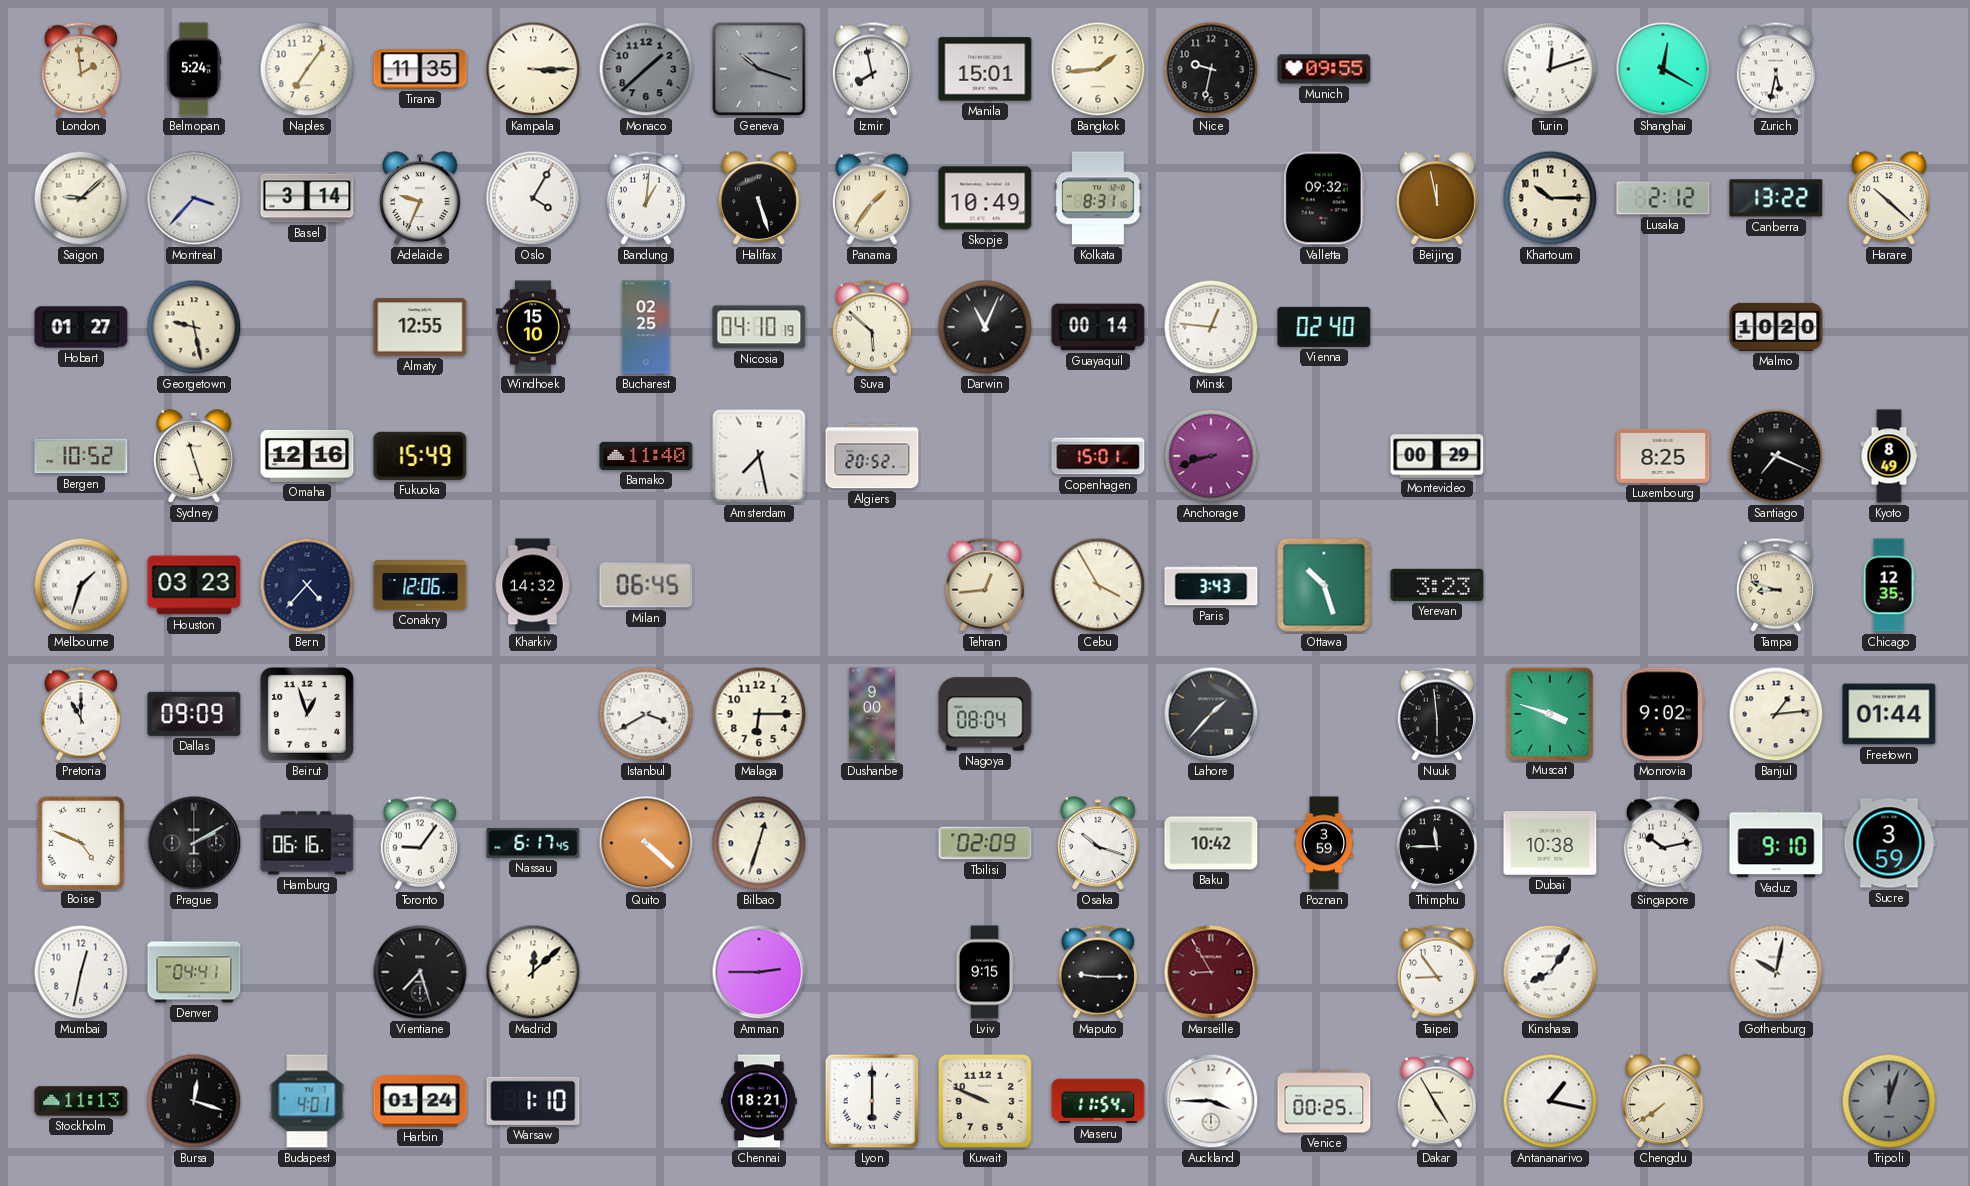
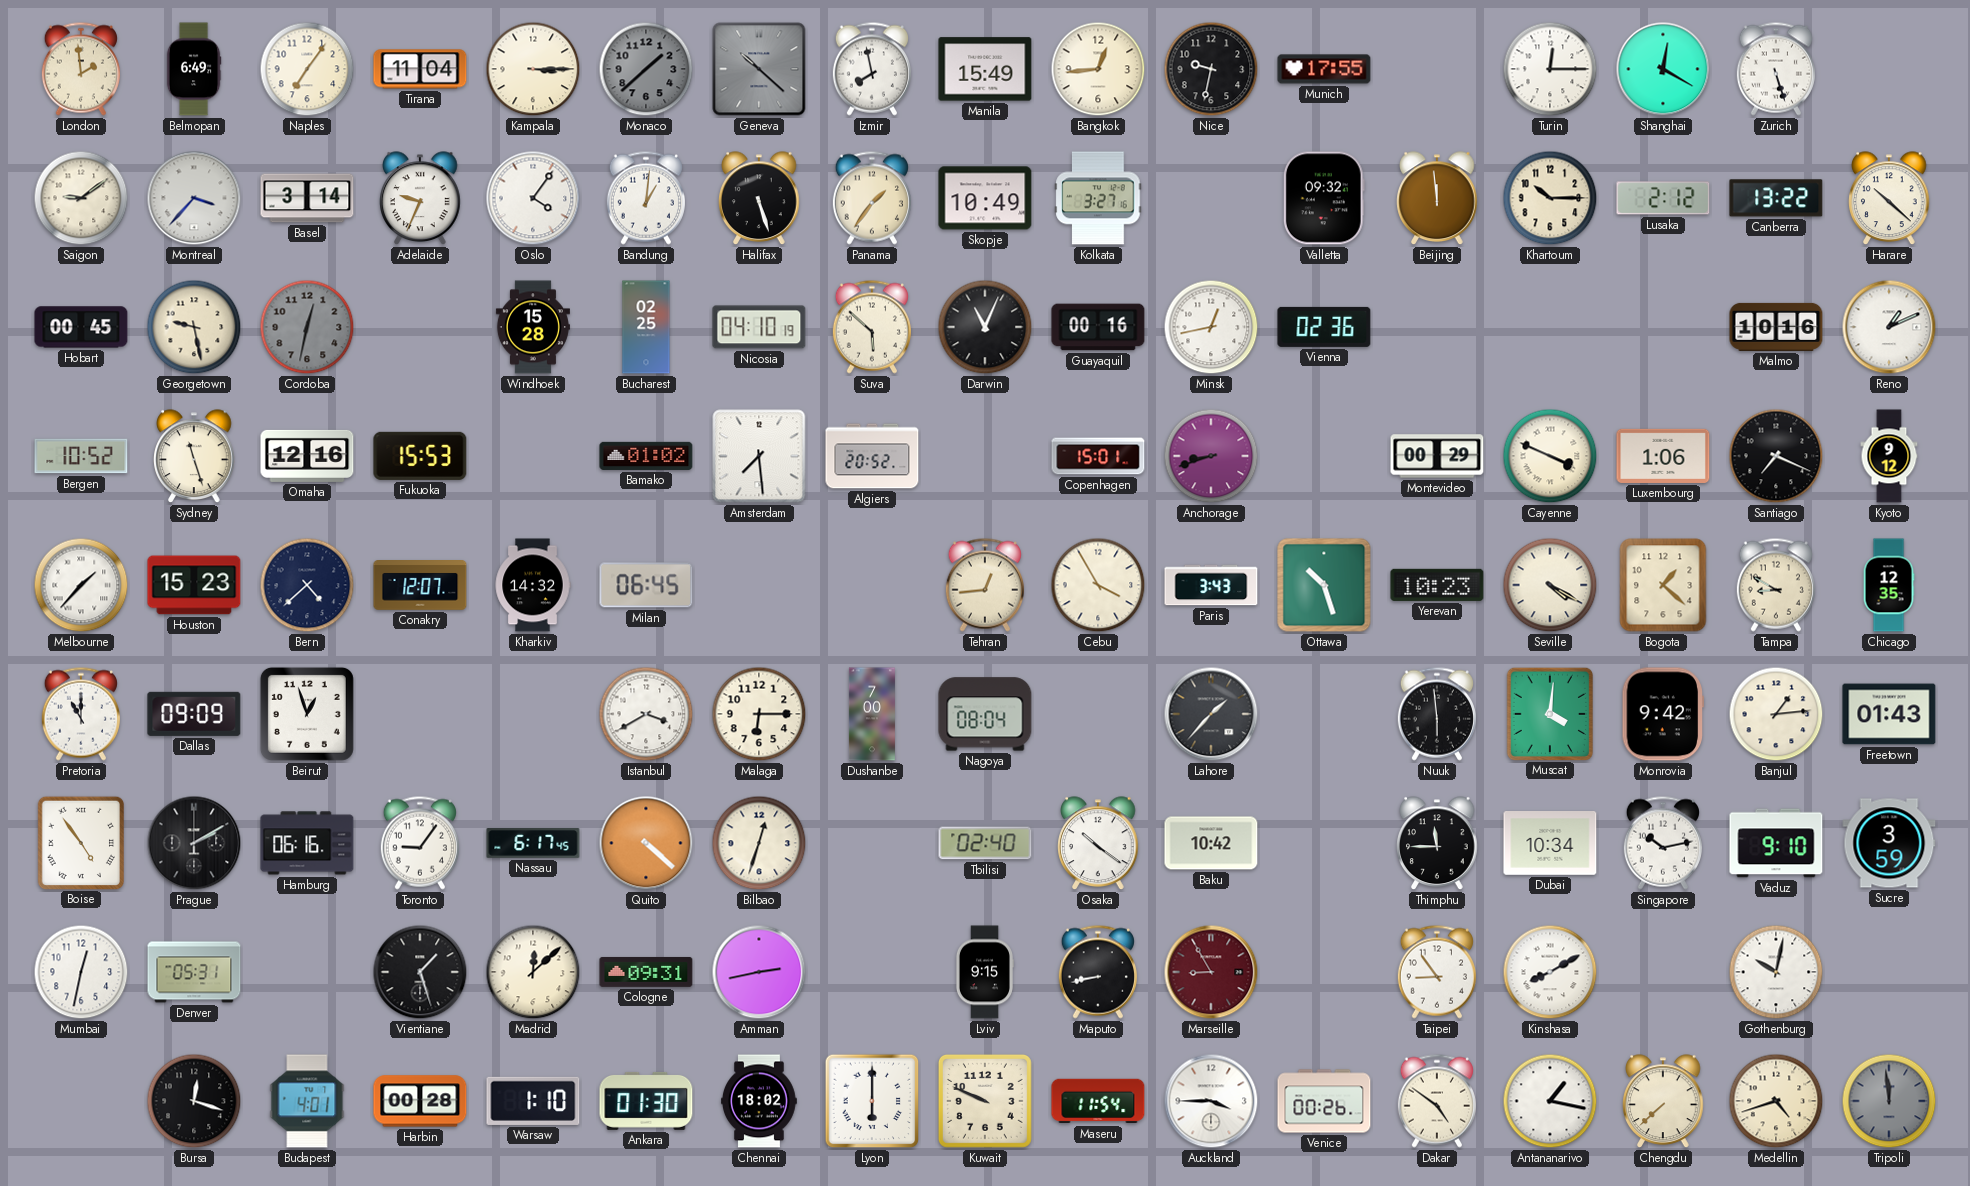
Belmopan: 5:24 -> 6:49
Tirana: 11:35 -> 11:04
Geneva: 10:18 -> 10:22
Manila: 15:01 -> 15:49
Bangkok: 1:44 -> 12:44
Munich: 09:55 -> 17:55
Turin: 12:12 -> 12:15
Zurich: 5:32 -> 5:27
Saigon: 9:08 -> 9:09
Oslo: 4:05 -> 4:06
Kolkata: 8:31 -> 3:27
Beijing: 11:58 -> 11:59
Hobart: 01:27 -> 00:45
Cordoba: none -> 12:32
Almaty: 12:55 -> none
Windhoek: 15:10 -> 15:28
Guayaquil: 00:14 -> 00:16
Minsk: 12:46 -> 12:43
Vienna: 02:40 -> 02:36
Malmo: 10:20 -> 10:16
Reno: none -> 1:11
Fukuoka: 15:49 -> 15:53
Bamako: 11:40 -> 01:02
Amsterdam: 7:28 -> 7:29
Cayenne: none -> 3:49
Luxembourg: 8:25 -> 1:06
Kyoto: 8:49 -> 9:12
Melbourne: 1:33 -> 1:37
Houston: 03:23 -> 15:23
Bern: 4:37 -> 4:38
Conakry: 12:06 -> 12:07
Yerevan: 3:23 -> 10:23
Seville: none -> 4:20
Bogota: none -> 1:22
Tampa: 8:48 -> 8:50
Dushanbe: 9:00 -> 7:00
Muscat: 3:48 -> 4:01
Monrovia: 9:02 -> 9:42
Freetown: 01:44 -> 01:43
Boise: 4:49 -> 4:54
Tbilisi: 02:09 -> 02:40
Osaka: 10:18 -> 10:21
Poznan: 3:59 -> none
Dubai: 10:38 -> 10:34
Denver: 04:41 -> 05:31
Vientiane: 7:27 -> 1:27
Cologne: none -> 09:31
Amman: 2:45 -> 2:43
Maputo: 9:15 -> 8:43
Kinshasa: 8:06 -> 8:10
Stockholm: 11:13 -> none
Harbin: 01:24 -> 00:28
Ankara: none -> 01:30
Chennai: 18:21 -> 18:02
Venice: 00:25 -> 00:26
Dakar: 4:55 -> 4:51
Chengdu: 7:39 -> 7:38
Medellin: none -> 4:42
Tripoli: 12:03 -> 11:59
